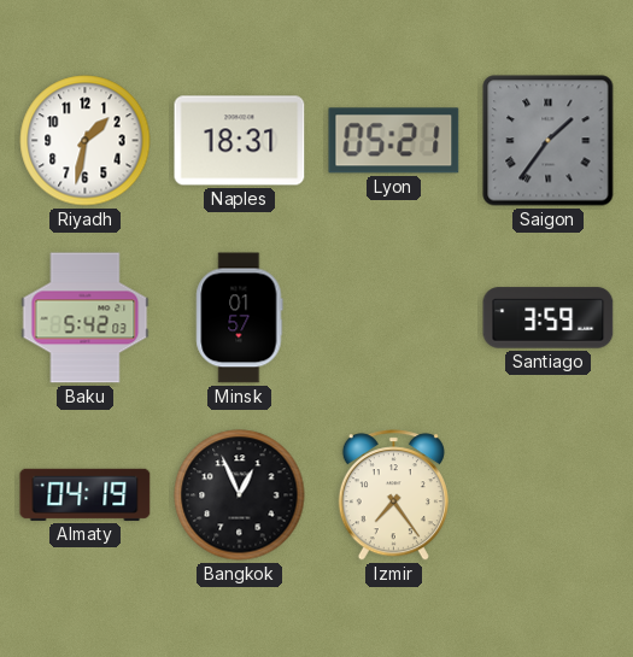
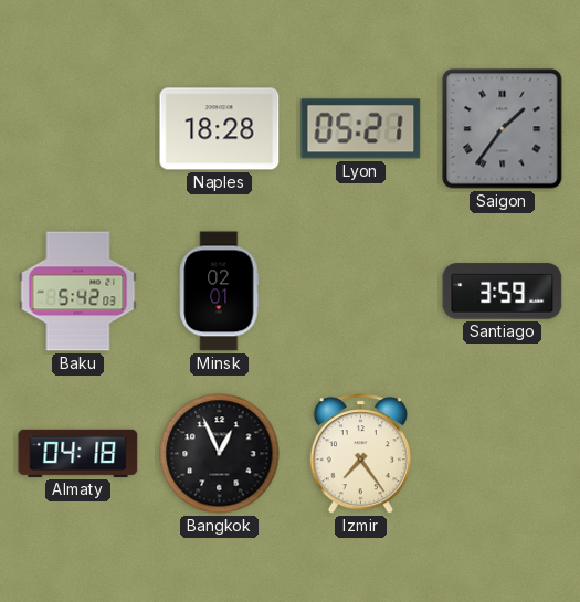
Riyadh: 1:32 -> none
Naples: 18:31 -> 18:28
Minsk: 01:57 -> 02:01
Almaty: 04:19 -> 04:18
